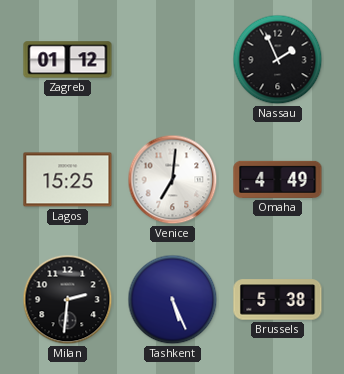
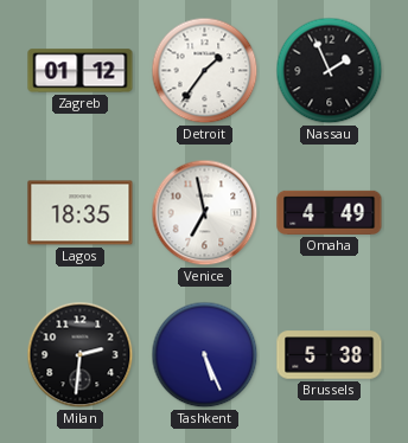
Detroit: none -> 1:36
Lagos: 15:25 -> 18:35
Venice: 7:01 -> 6:58
